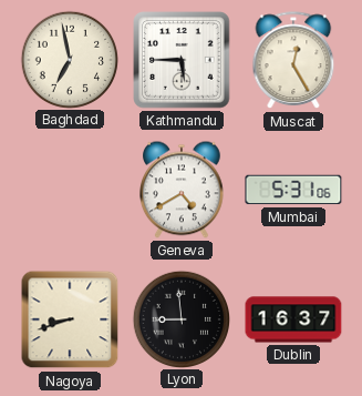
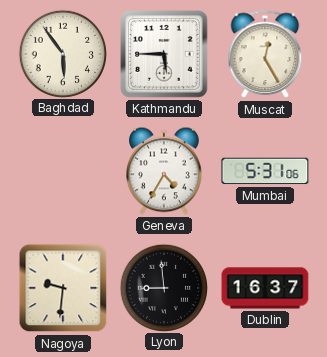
Baghdad: 6:58 -> 5:54
Geneva: 4:40 -> 4:35
Nagoya: 8:42 -> 9:31
